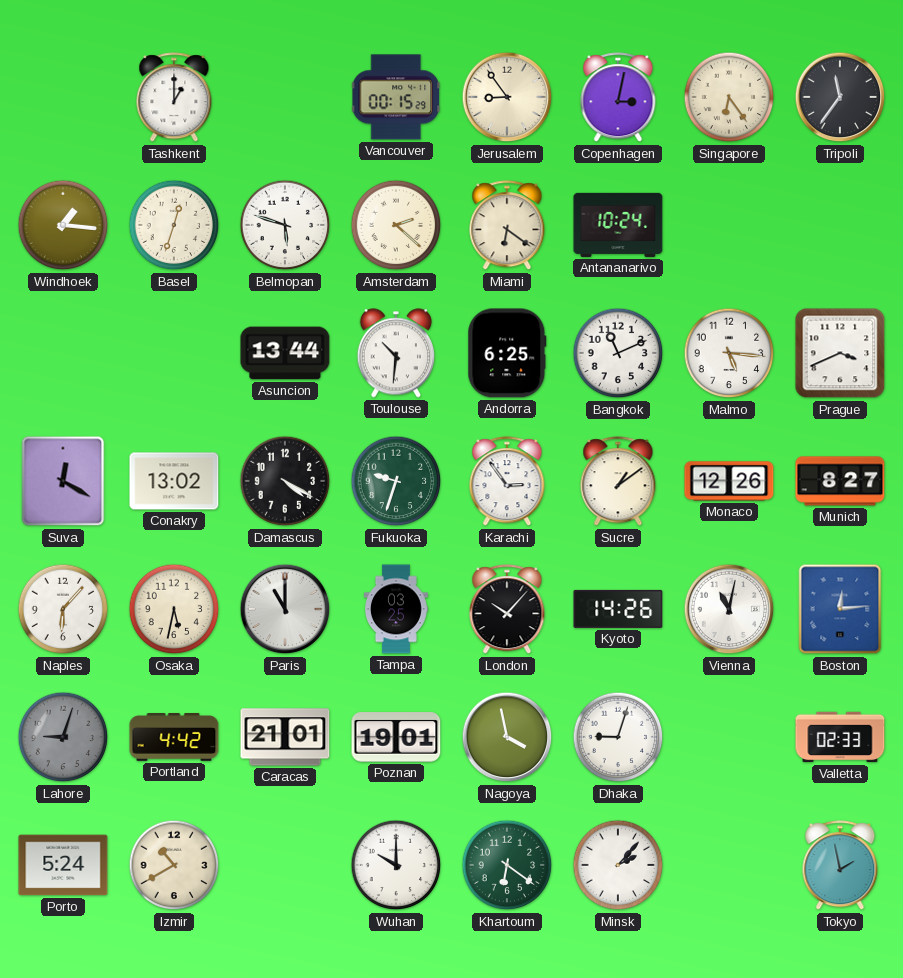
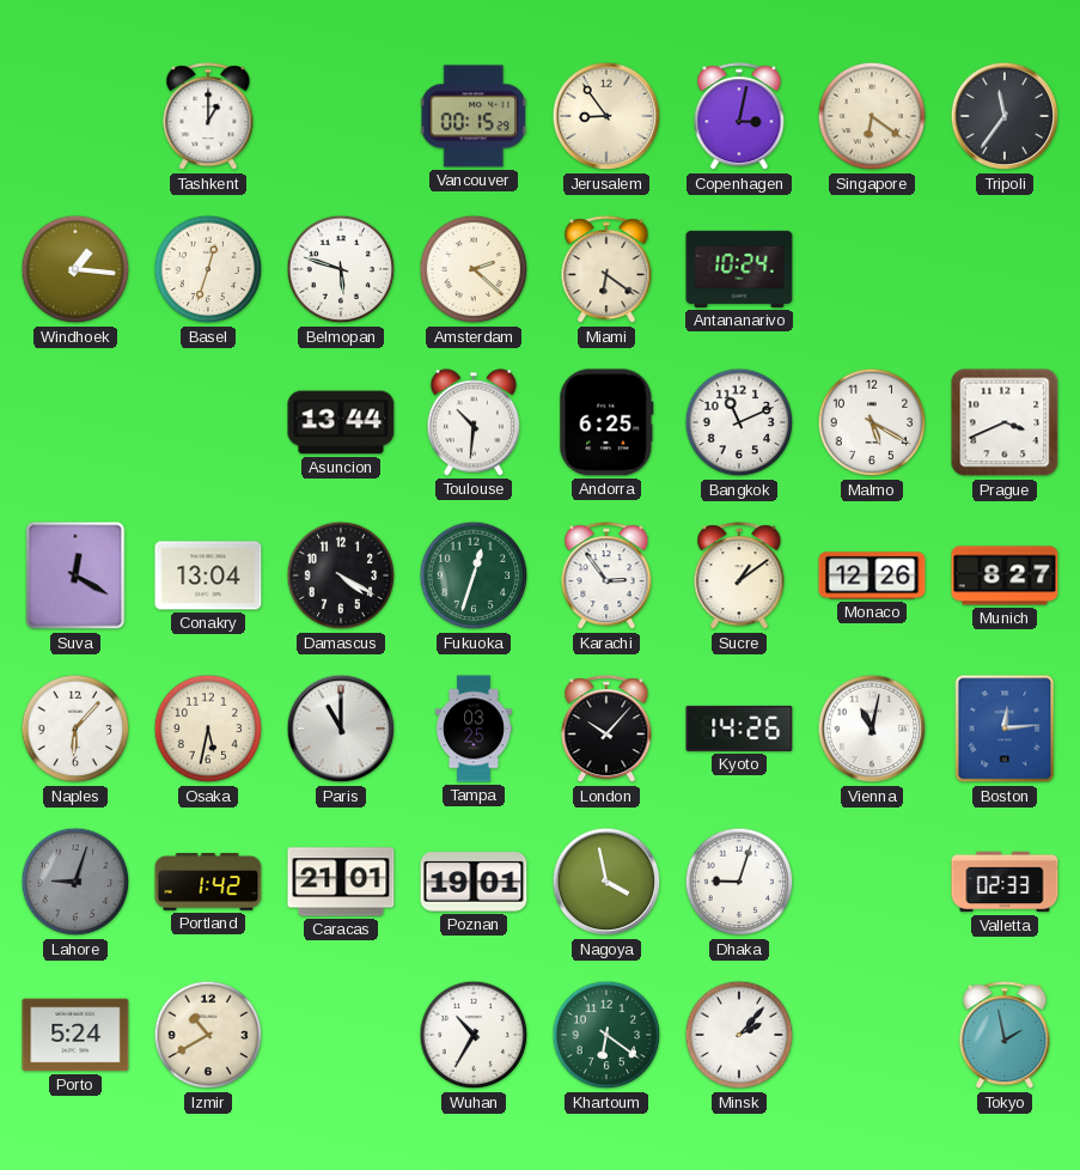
Singapore: 6:24 -> 6:21
Malmo: 5:16 -> 5:20
Conakry: 13:02 -> 13:04
Fukuoka: 9:33 -> 12:33
Portland: 4:42 -> 1:42
Wuhan: 10:00 -> 10:35
